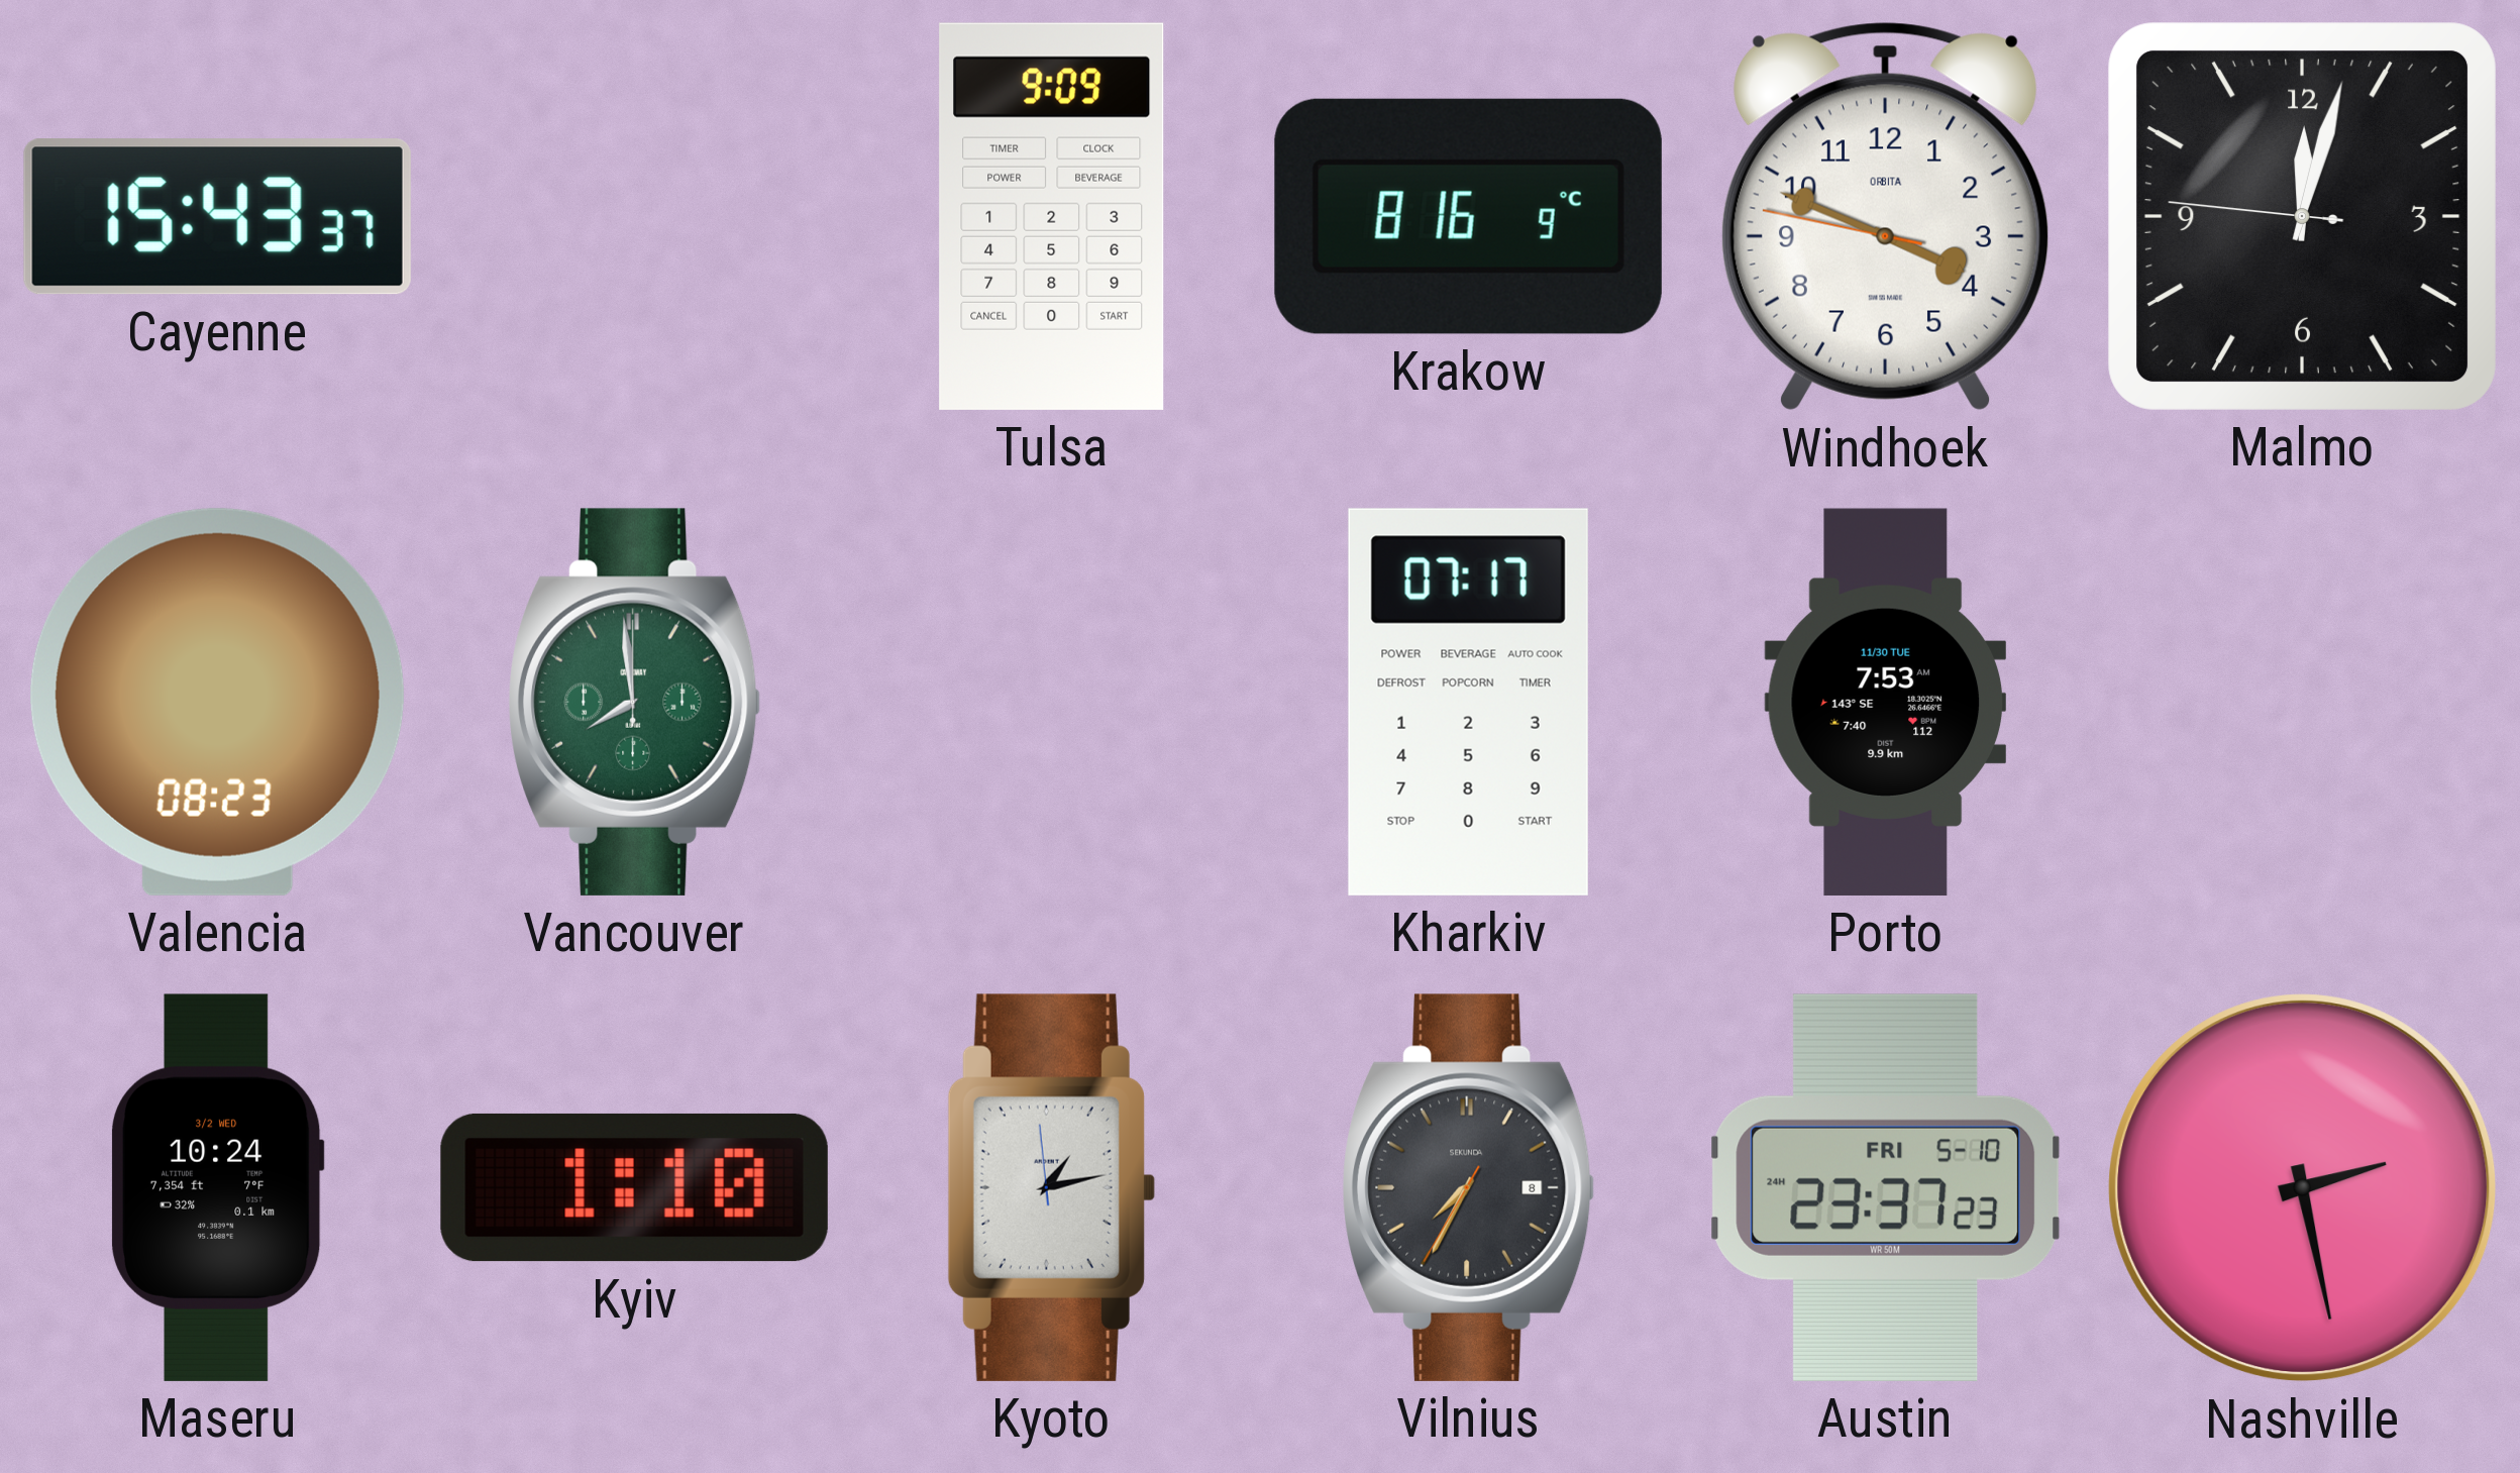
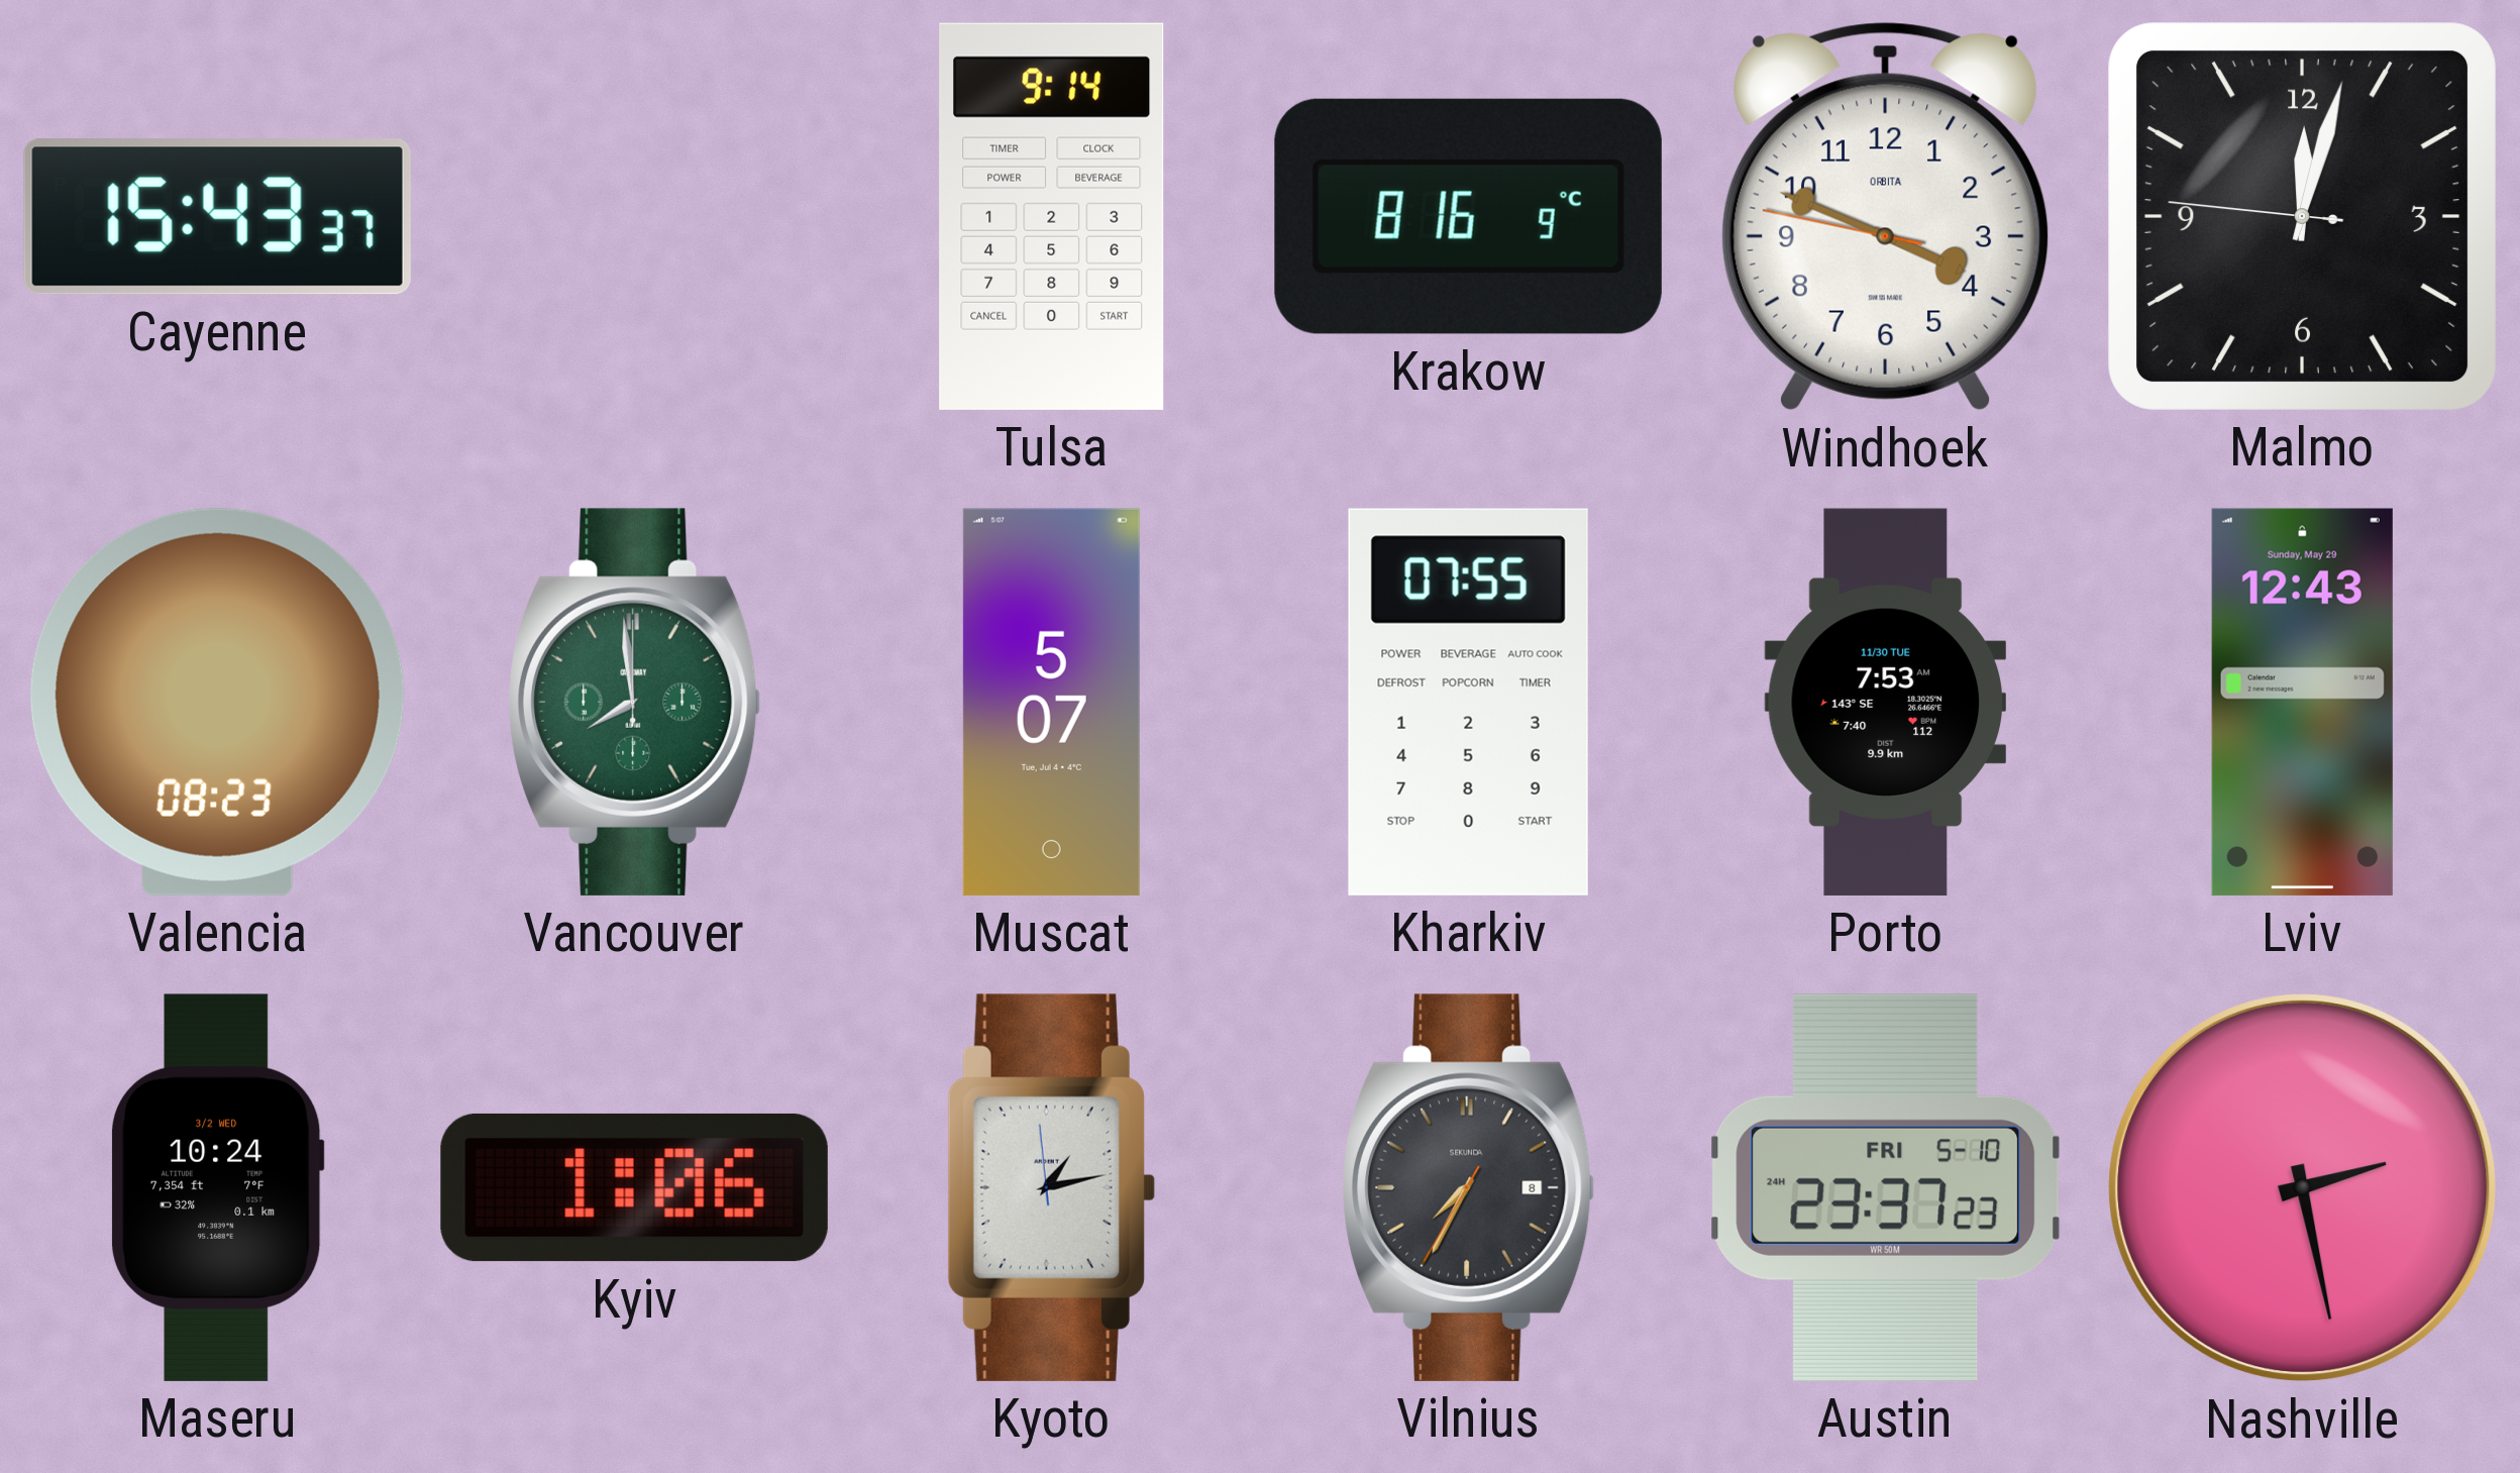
Tulsa: 9:09 -> 9:14
Muscat: none -> 5:07
Kharkiv: 07:17 -> 07:55
Lviv: none -> 12:43
Kyiv: 1:10 -> 1:06
